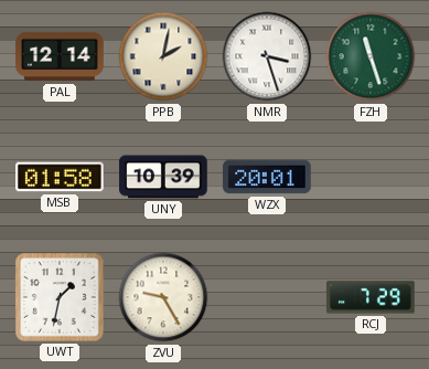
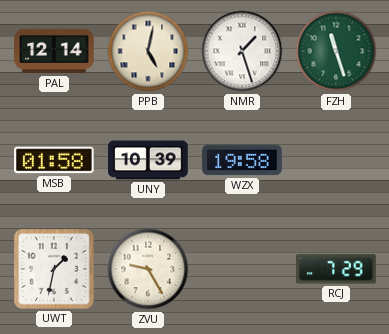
PPB: 2:02 -> 5:02
NMR: 3:27 -> 1:27
WZX: 20:01 -> 19:58
